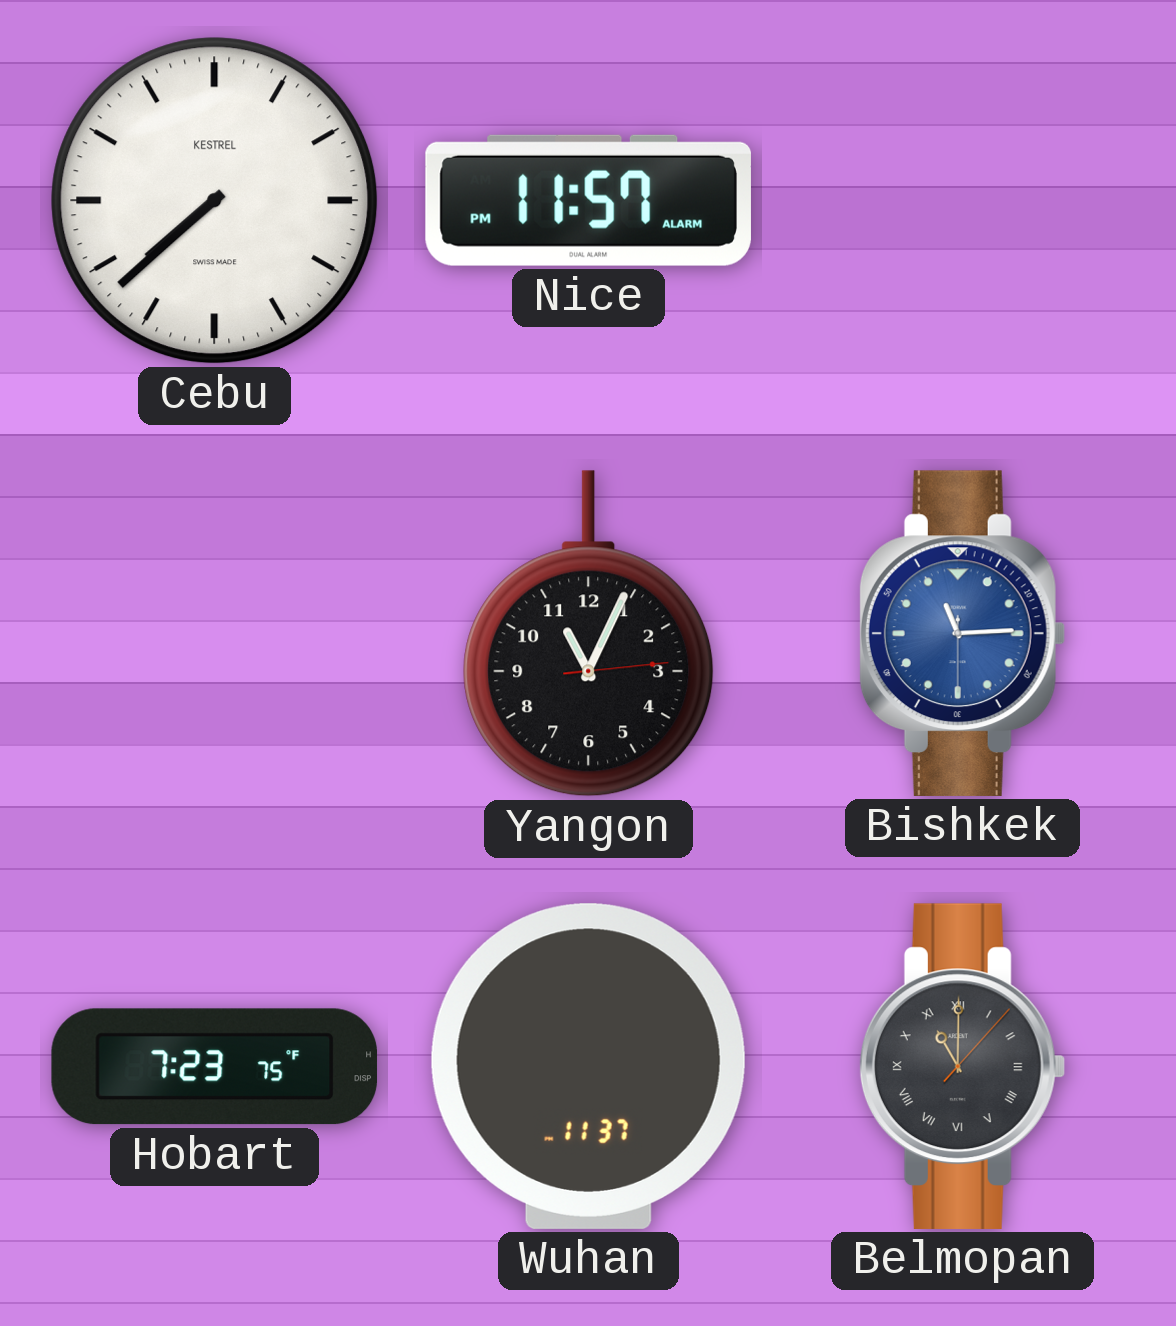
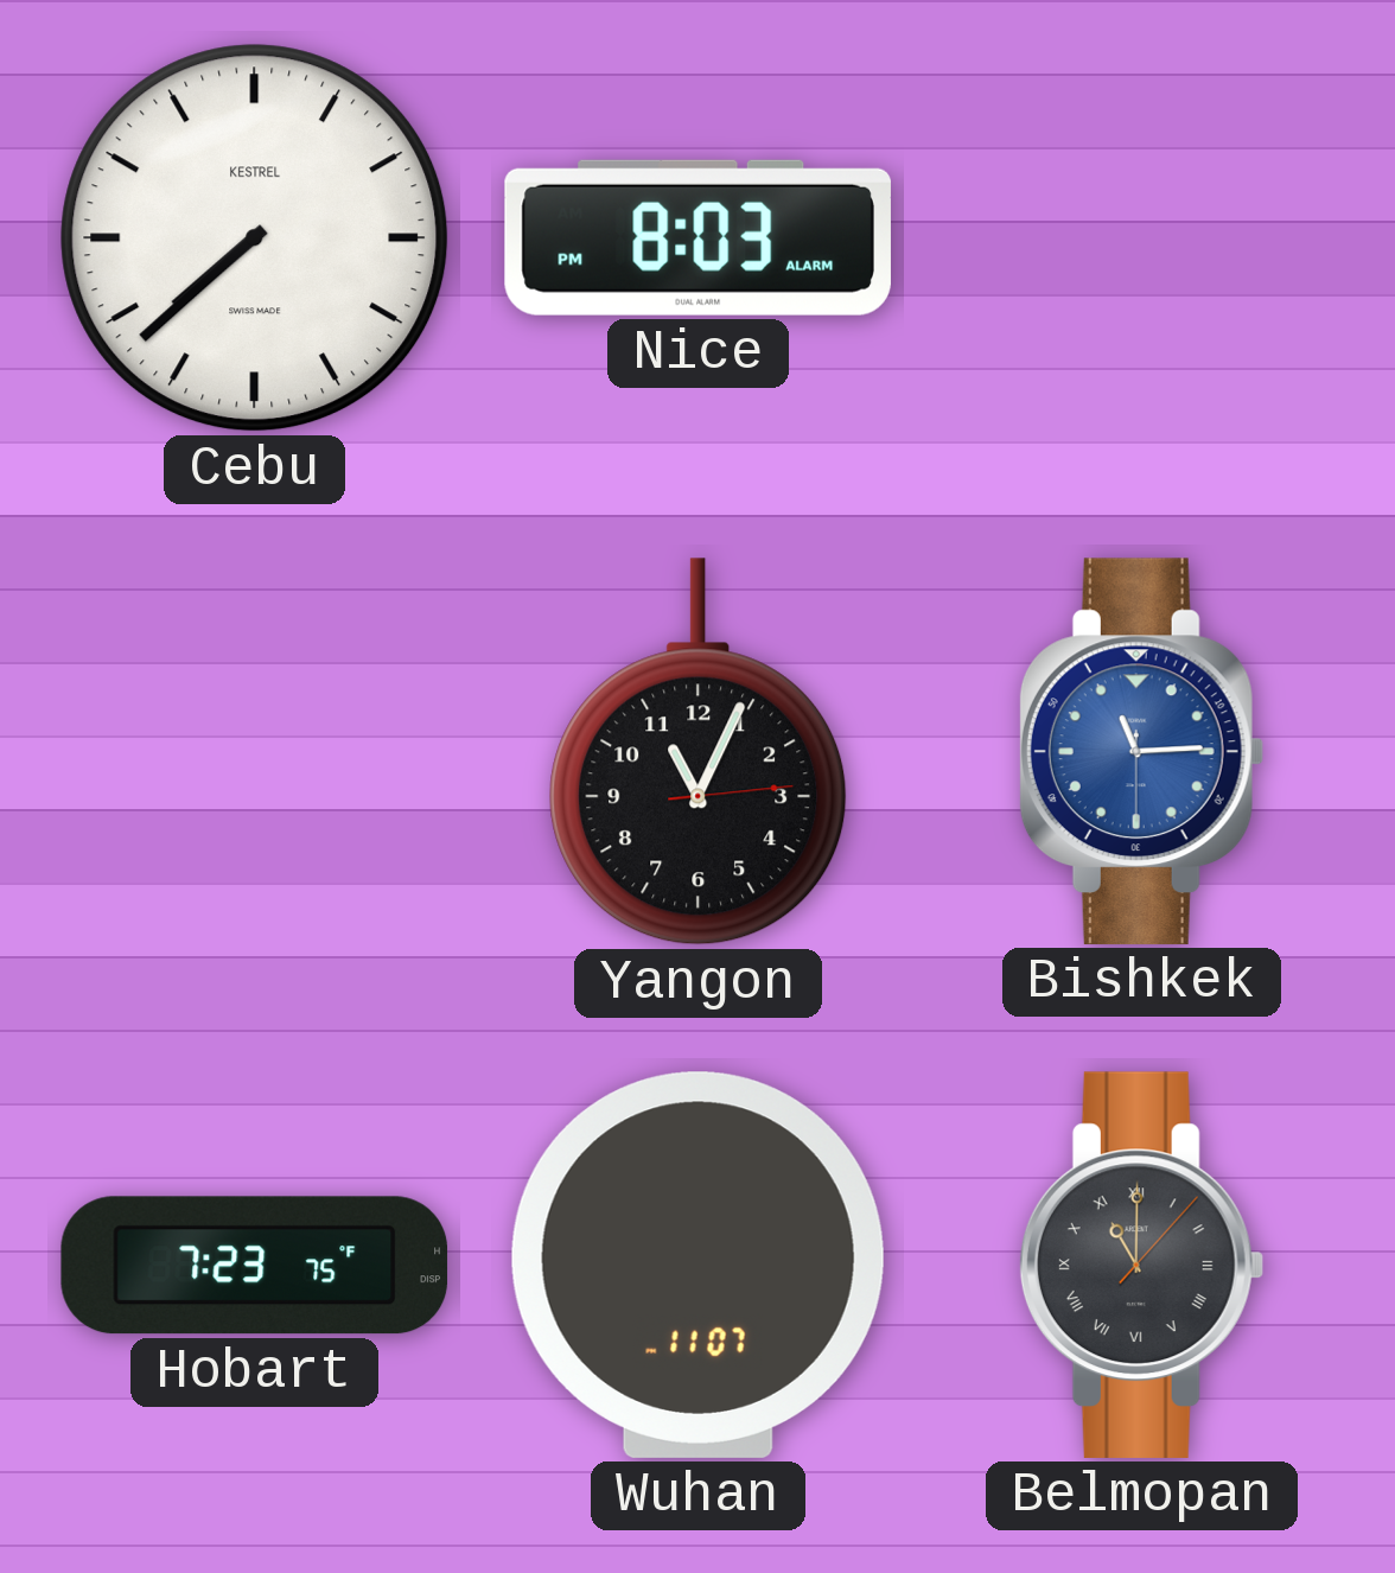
Nice: 11:57 -> 8:03
Wuhan: 11:37 -> 11:07
